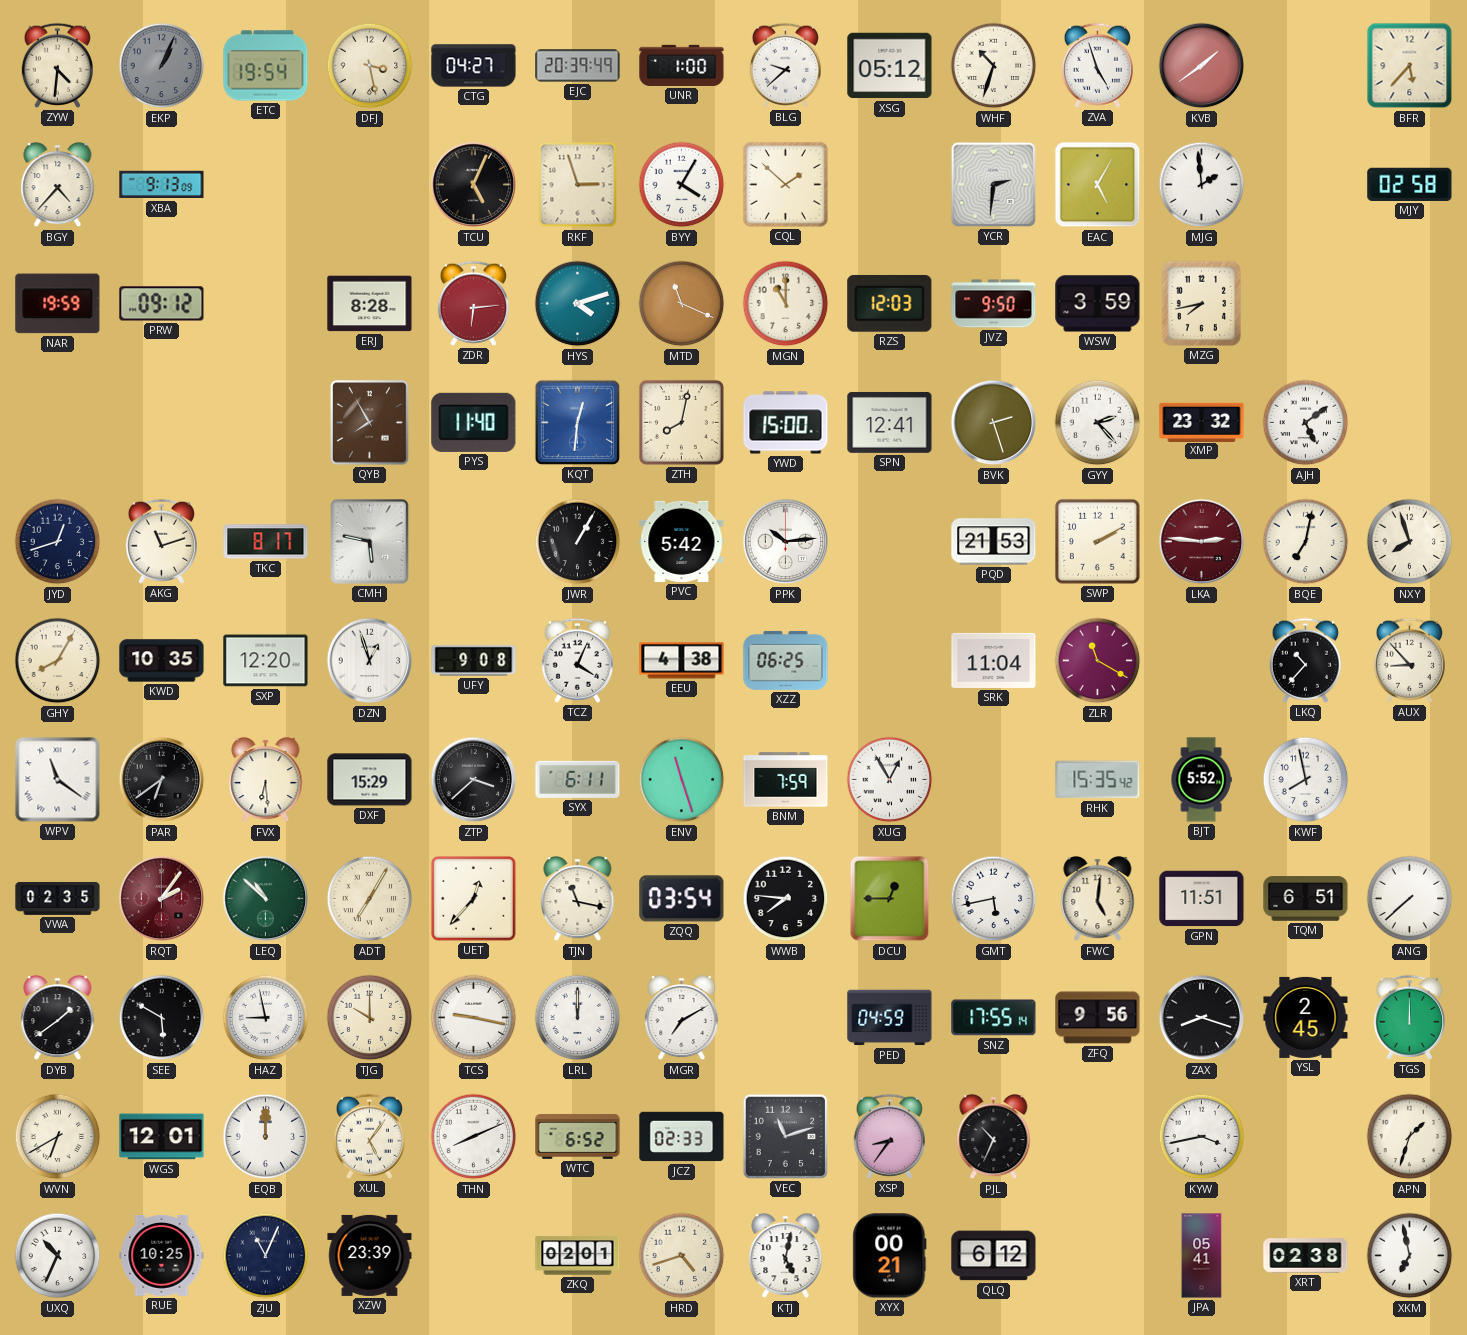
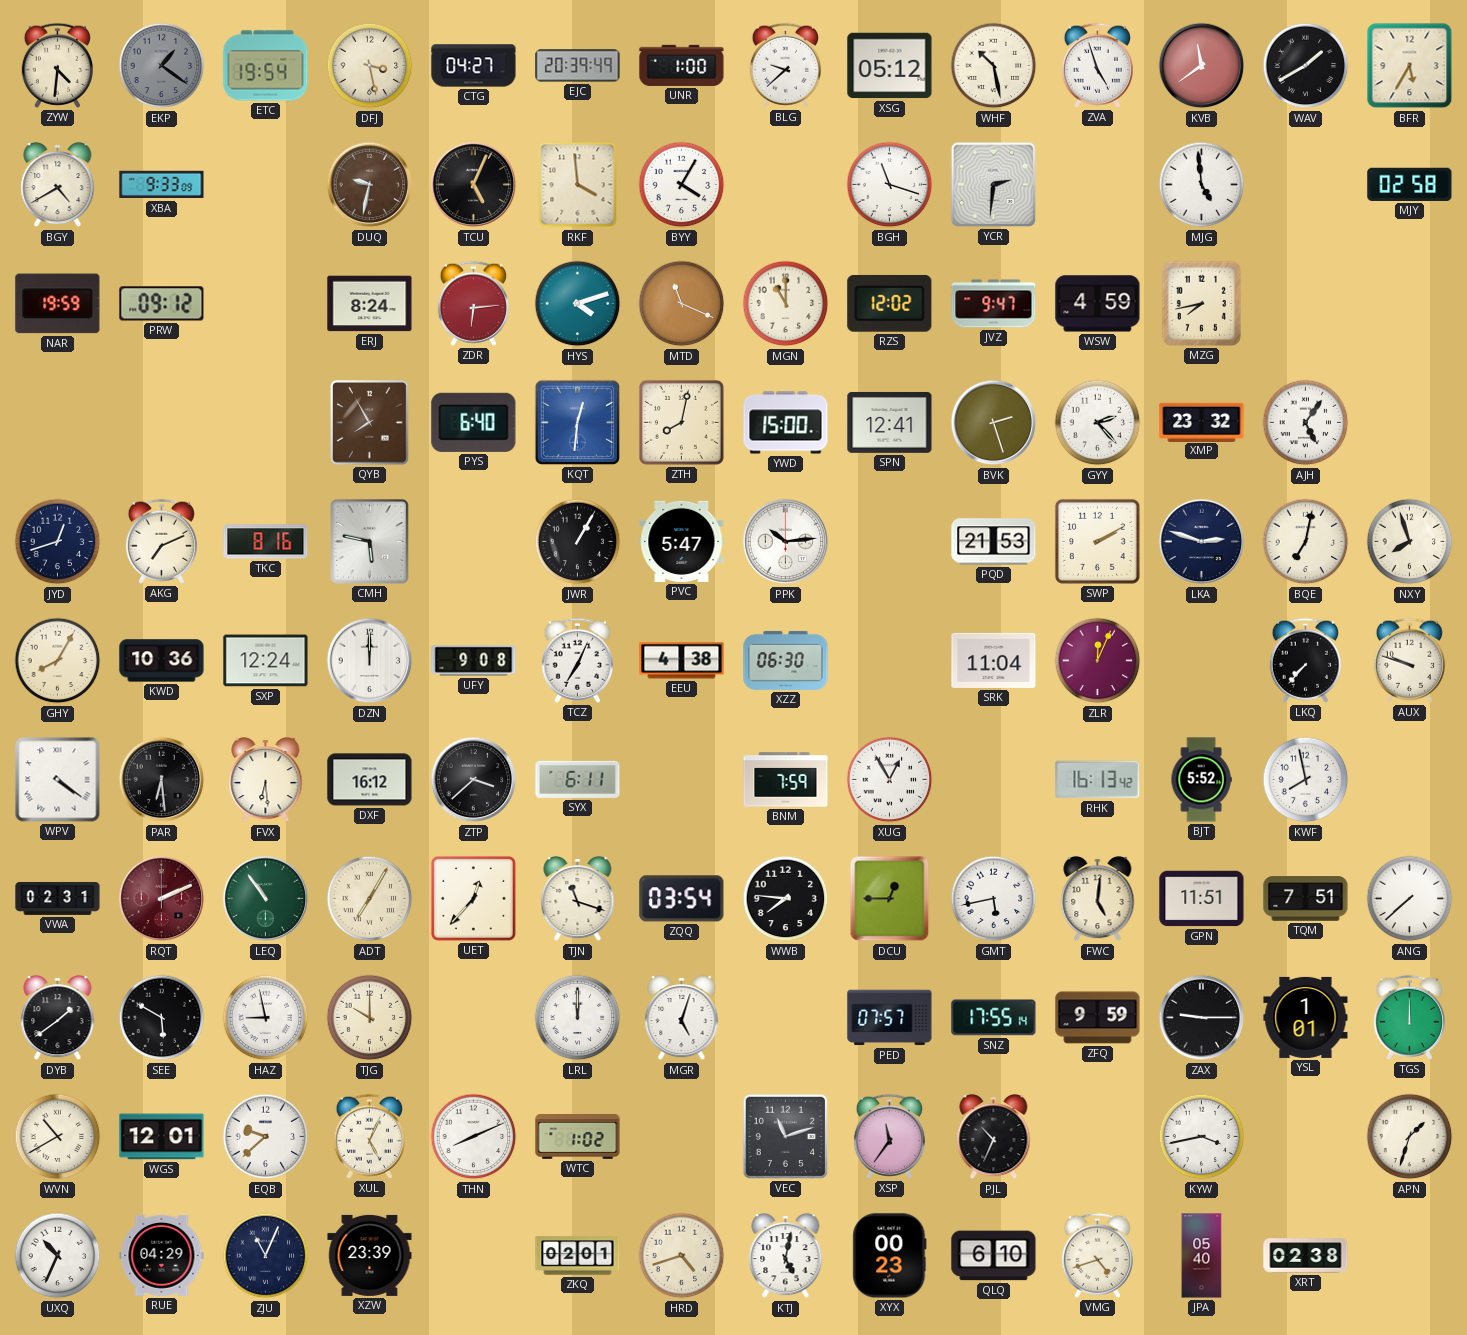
EKP: 1:04 -> 1:21
WHF: 10:33 -> 10:28
KVB: 1:39 -> 11:39
WAV: none -> 1:40
BFR: 5:37 -> 5:35
BGY: 4:37 -> 4:40
XBA: 9:13 -> 9:33
DUQ: none -> 9:32
RKF: 2:57 -> 3:59
CQL: 1:52 -> none
BGH: none -> 11:18
EAC: 5:05 -> none
MJG: 1:59 -> 4:59
ERJ: 8:28 -> 8:24
RZS: 12:03 -> 12:02
JVZ: 9:50 -> 9:47
WSW: 3:59 -> 4:59
PYS: 11:40 -> 6:40
AJH: 5:09 -> 5:06
AKG: 11:12 -> 7:11
TKC: 8:17 -> 8:16
PVC: 5:42 -> 5:47
LKA: 2:46 -> 2:48
LKA dial: burgundy -> navy
KWD: 10:35 -> 10:36
SXP: 12:20 -> 12:24
DZN: 12:57 -> 12:00
TCZ: 4:04 -> 7:04
XZZ: 06:25 -> 06:30
ZLR: 11:20 -> 12:04
LKQ: 10:37 -> 7:37
AUX: 8:53 -> 9:48
WPV: 11:21 -> 4:21
PAR: 6:39 -> 6:29
DXF: 15:29 -> 16:12
ENV: 11:27 -> none
RHK: 15:35 -> 16:13
VWA: 02:35 -> 02:31
RQT: 2:06 -> 2:11
LEQ: 10:52 -> 10:54
TJN: 11:17 -> 11:18
TQM: 6:51 -> 7:51
TCS: 9:17 -> none
MGR: 7:10 -> 5:03
PED: 04:59 -> 07:57
ZFQ: 9:56 -> 9:59
ZAX: 8:18 -> 9:15
YSL: 2:45 -> 1:01
WVN: 6:40 -> 10:40
EQB: 12:00 -> 9:38
XUL: 5:06 -> 5:04
WTC: 6:52 -> 1:02
JCZ: 02:33 -> none
XSP: 8:36 -> 11:36
RUE: 10:25 -> 04:29
XYX: 00:21 -> 00:23
QLQ: 6:12 -> 6:10
VMG: none -> 4:42
JPA: 05:41 -> 05:40
XKM: 6:58 -> none
